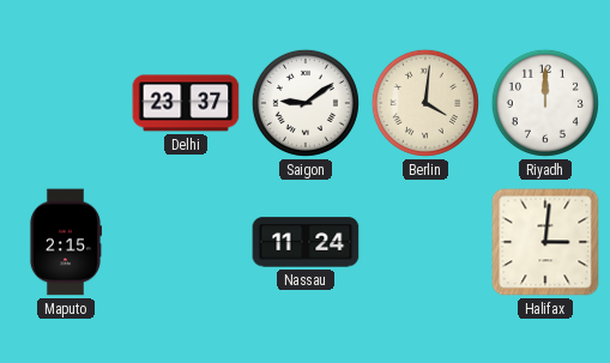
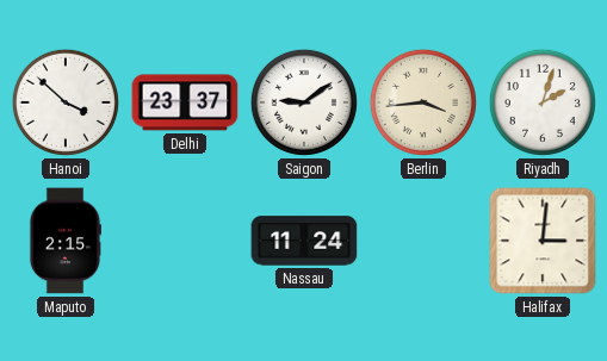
Hanoi: none -> 3:52
Berlin: 4:01 -> 3:44
Riyadh: 12:00 -> 2:03
